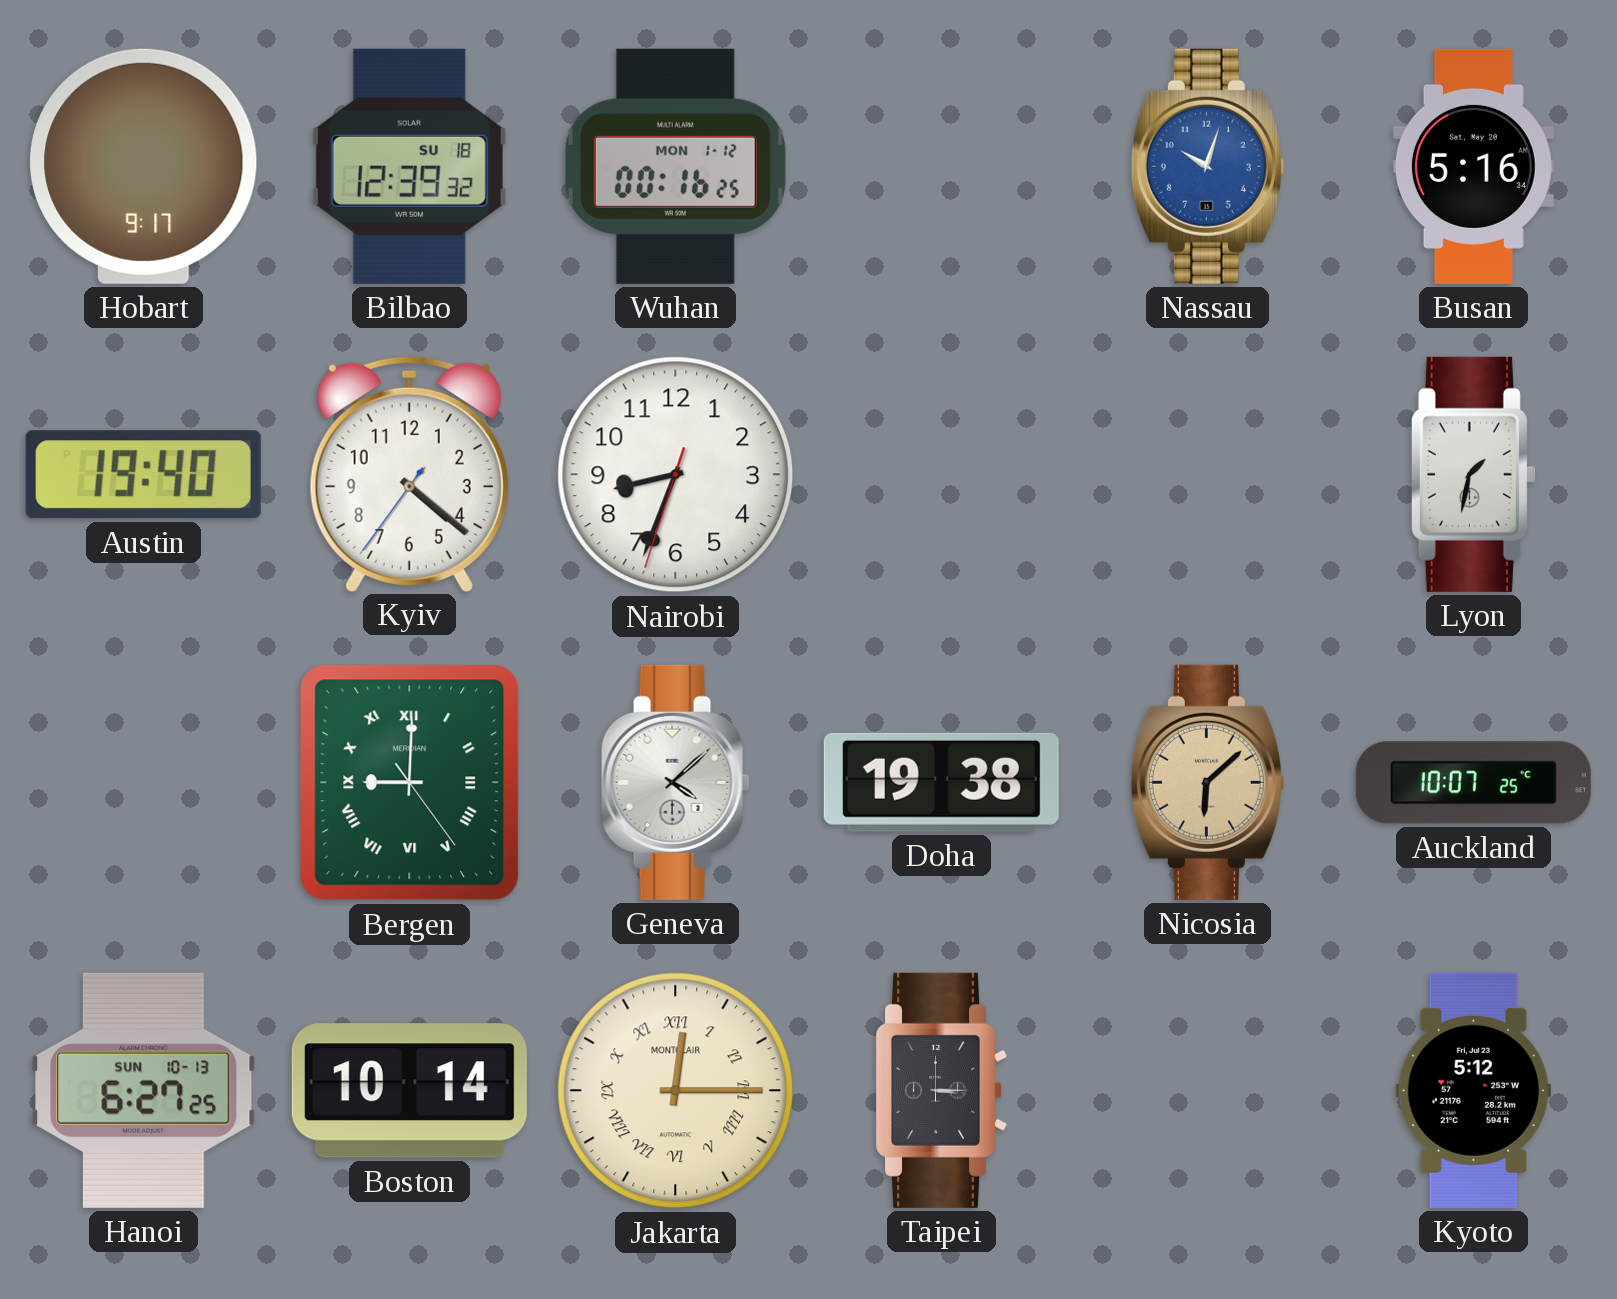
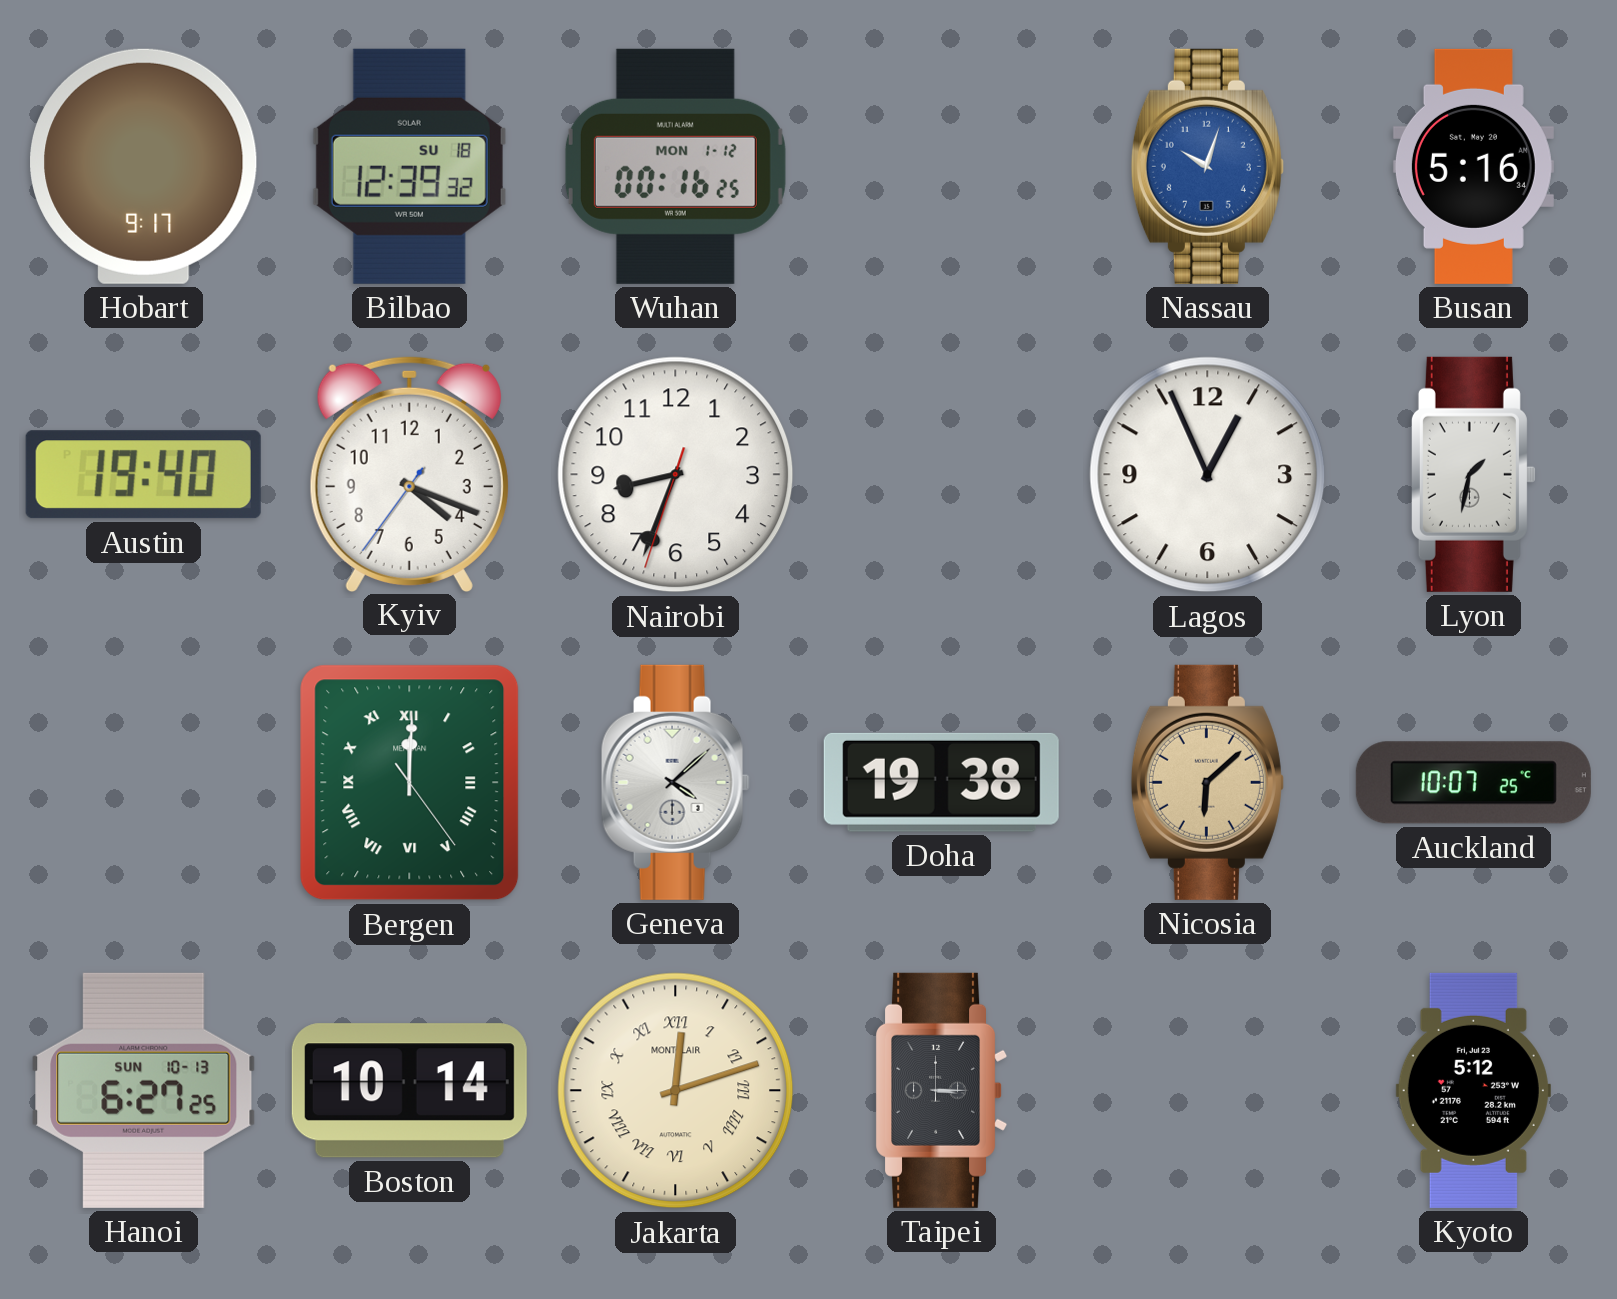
Kyiv: 4:21 -> 4:18
Lagos: none -> 12:56
Bergen: 9:00 -> 12:00
Jakarta: 12:15 -> 12:12
